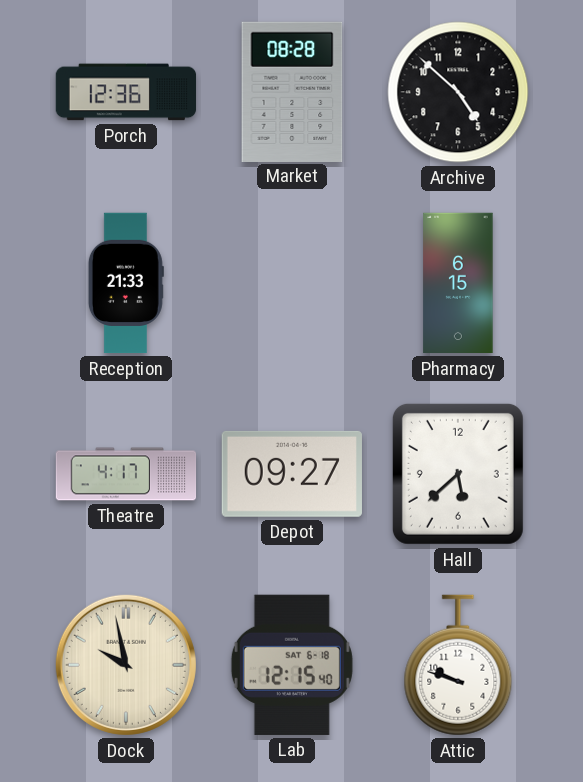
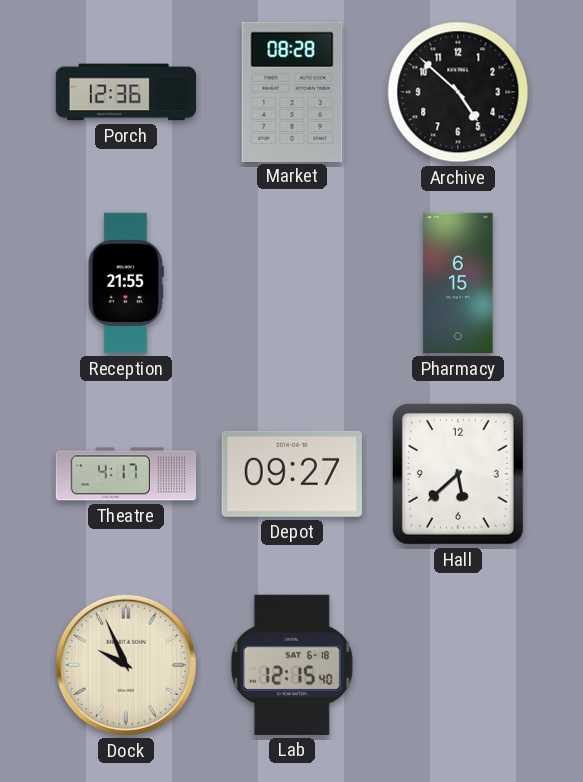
Reception: 21:33 -> 21:55
Dock: 9:58 -> 9:56
Attic: 9:48 -> none
